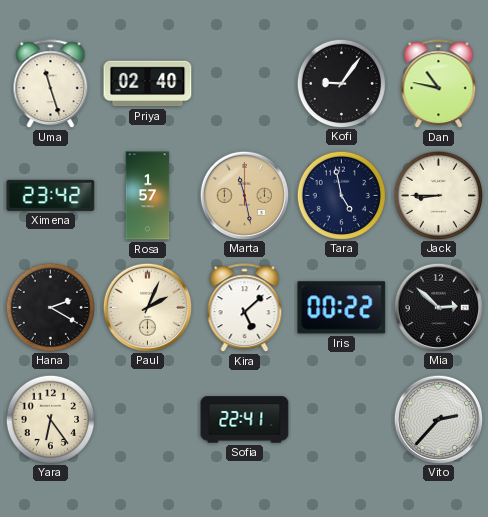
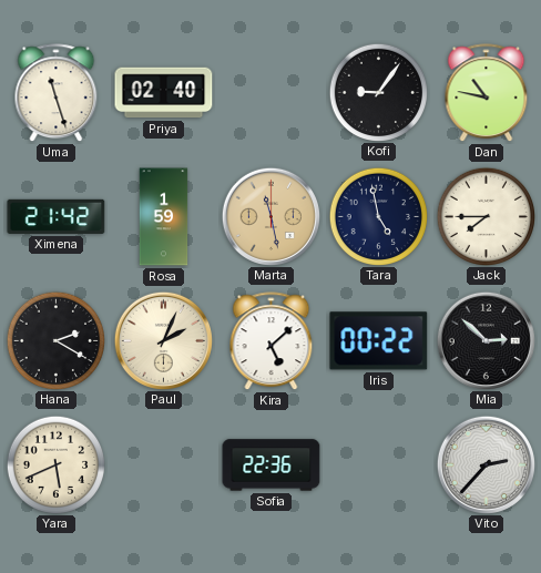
Ximena: 23:42 -> 21:42
Rosa: 1:57 -> 1:59
Jack: 8:45 -> 7:45
Yara: 6:24 -> 5:41
Sofia: 22:41 -> 22:36
